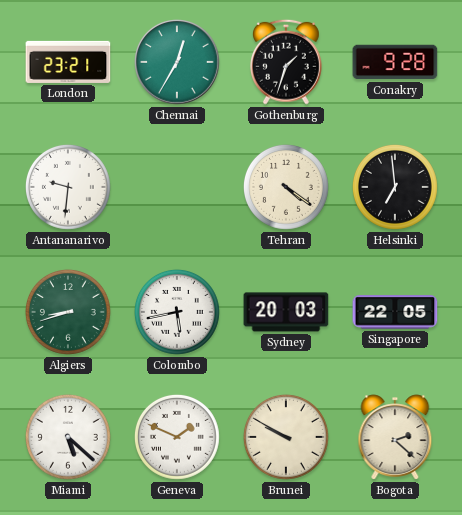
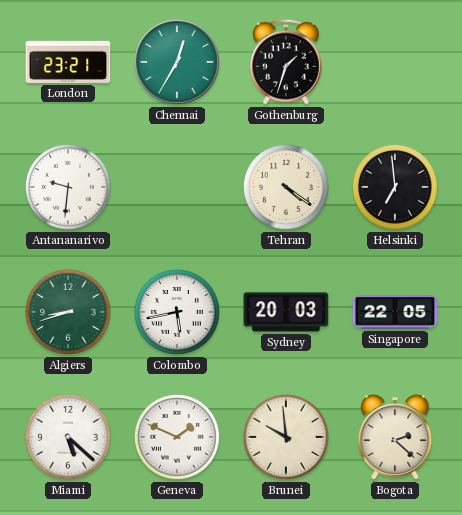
Conakry: 9:28 -> none
Brunei: 9:50 -> 9:59
